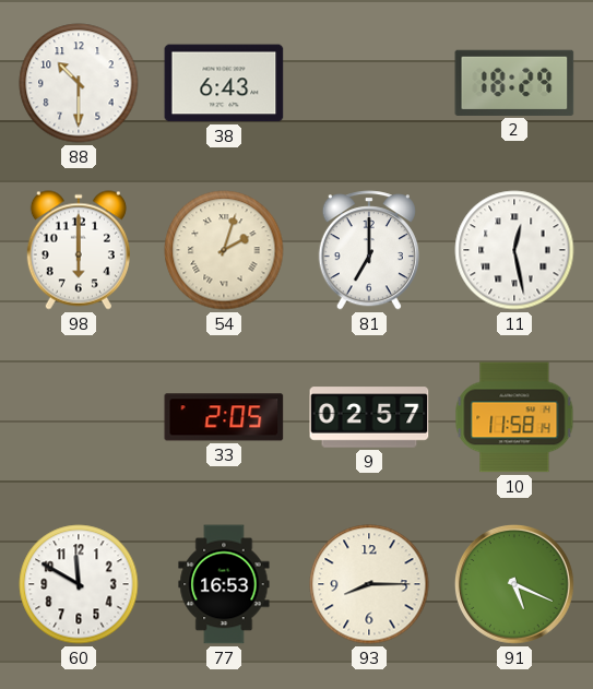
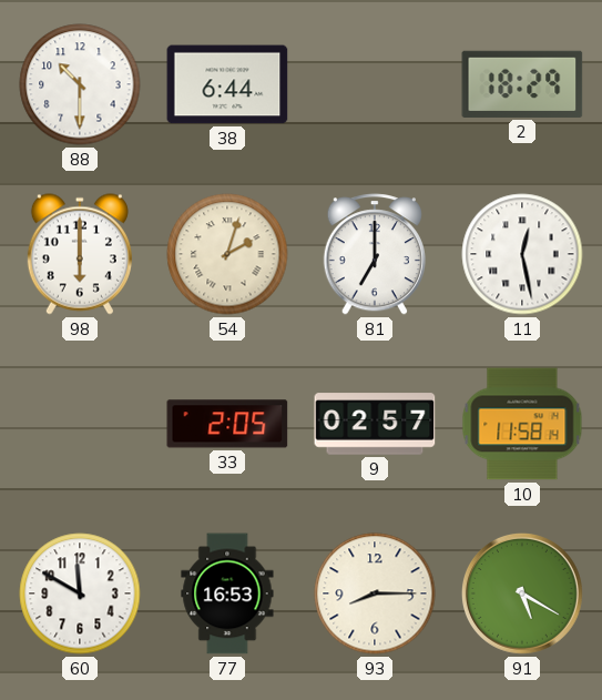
38: 6:43 -> 6:44
91: 5:19 -> 5:20
